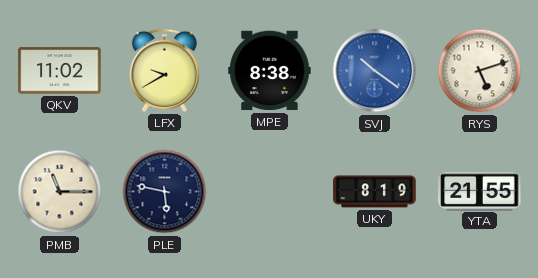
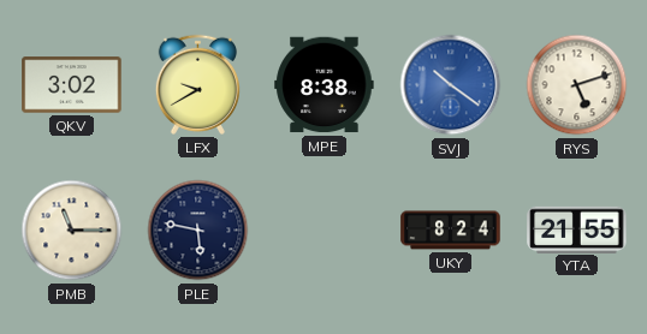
QKV: 11:02 -> 3:02
UKY: 8:19 -> 8:24
